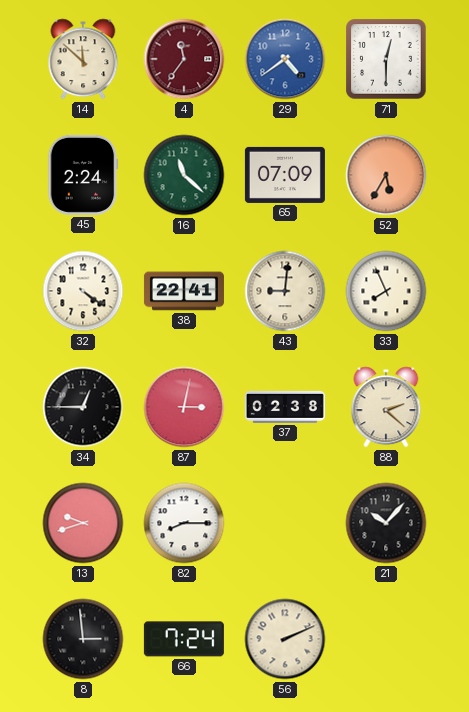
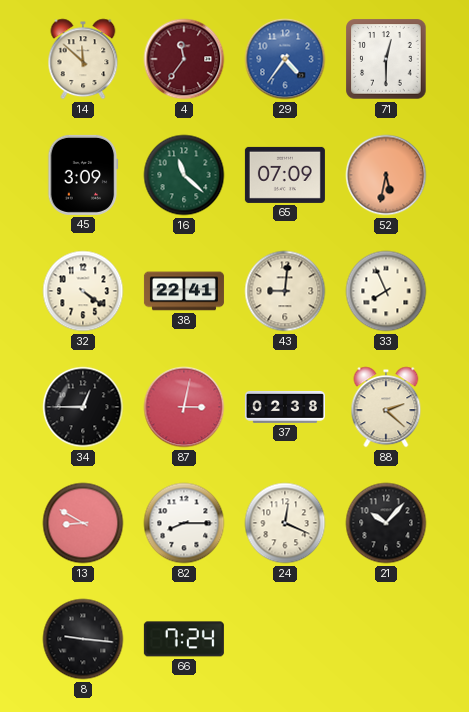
29: 4:39 -> 4:36
45: 2:24 -> 3:09
52: 5:35 -> 5:32
13: 9:42 -> 8:50
24: none -> 12:19
8: 2:59 -> 9:16
56: 2:11 -> none
